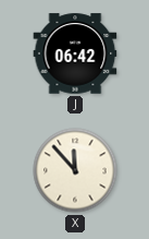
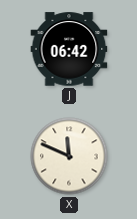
X: 11:53 -> 11:49
